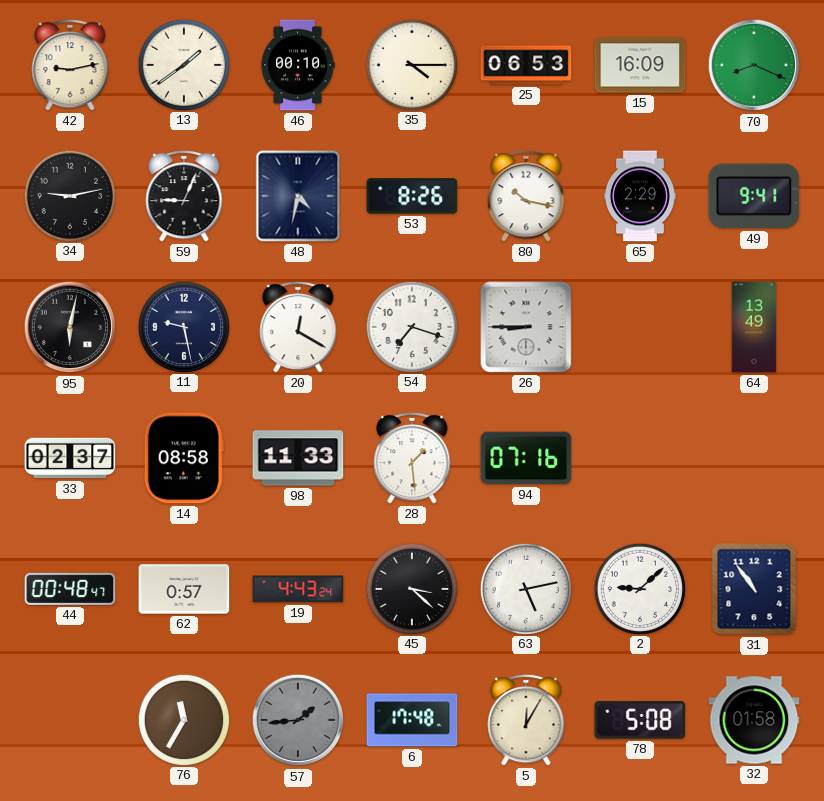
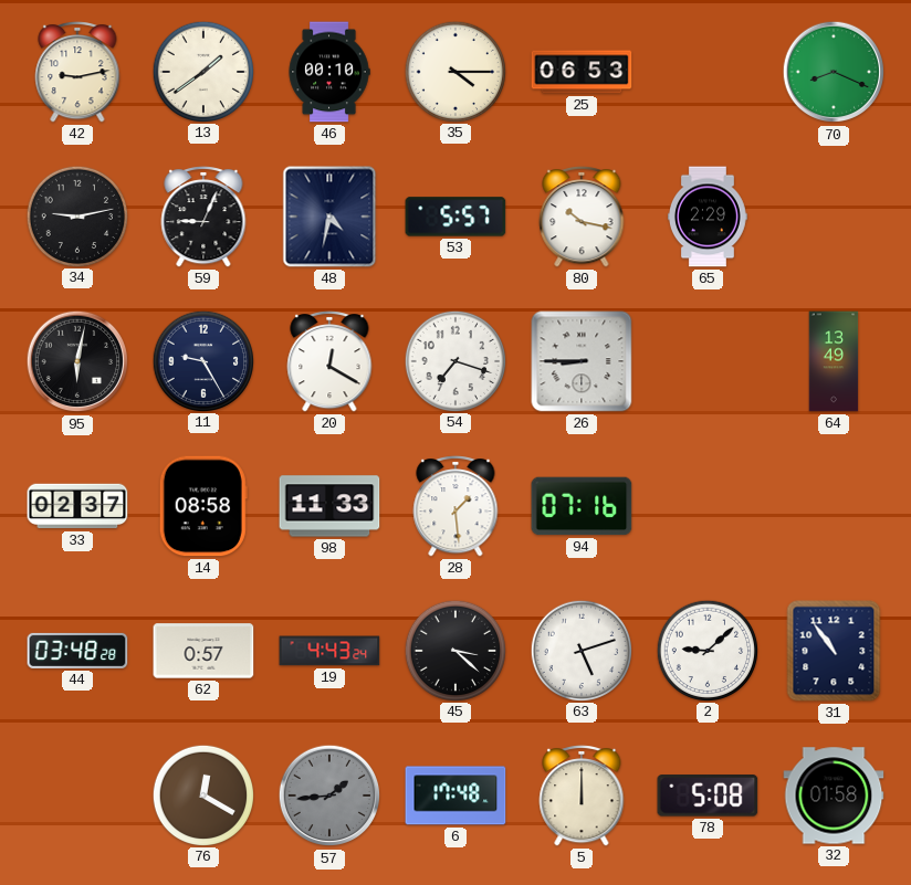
15: 16:09 -> none
53: 8:26 -> 5:57
49: 9:41 -> none
11: 9:28 -> 9:25
44: 00:48 -> 03:48
63: 5:13 -> 5:12
76: 11:35 -> 12:20
5: 12:05 -> 12:00
